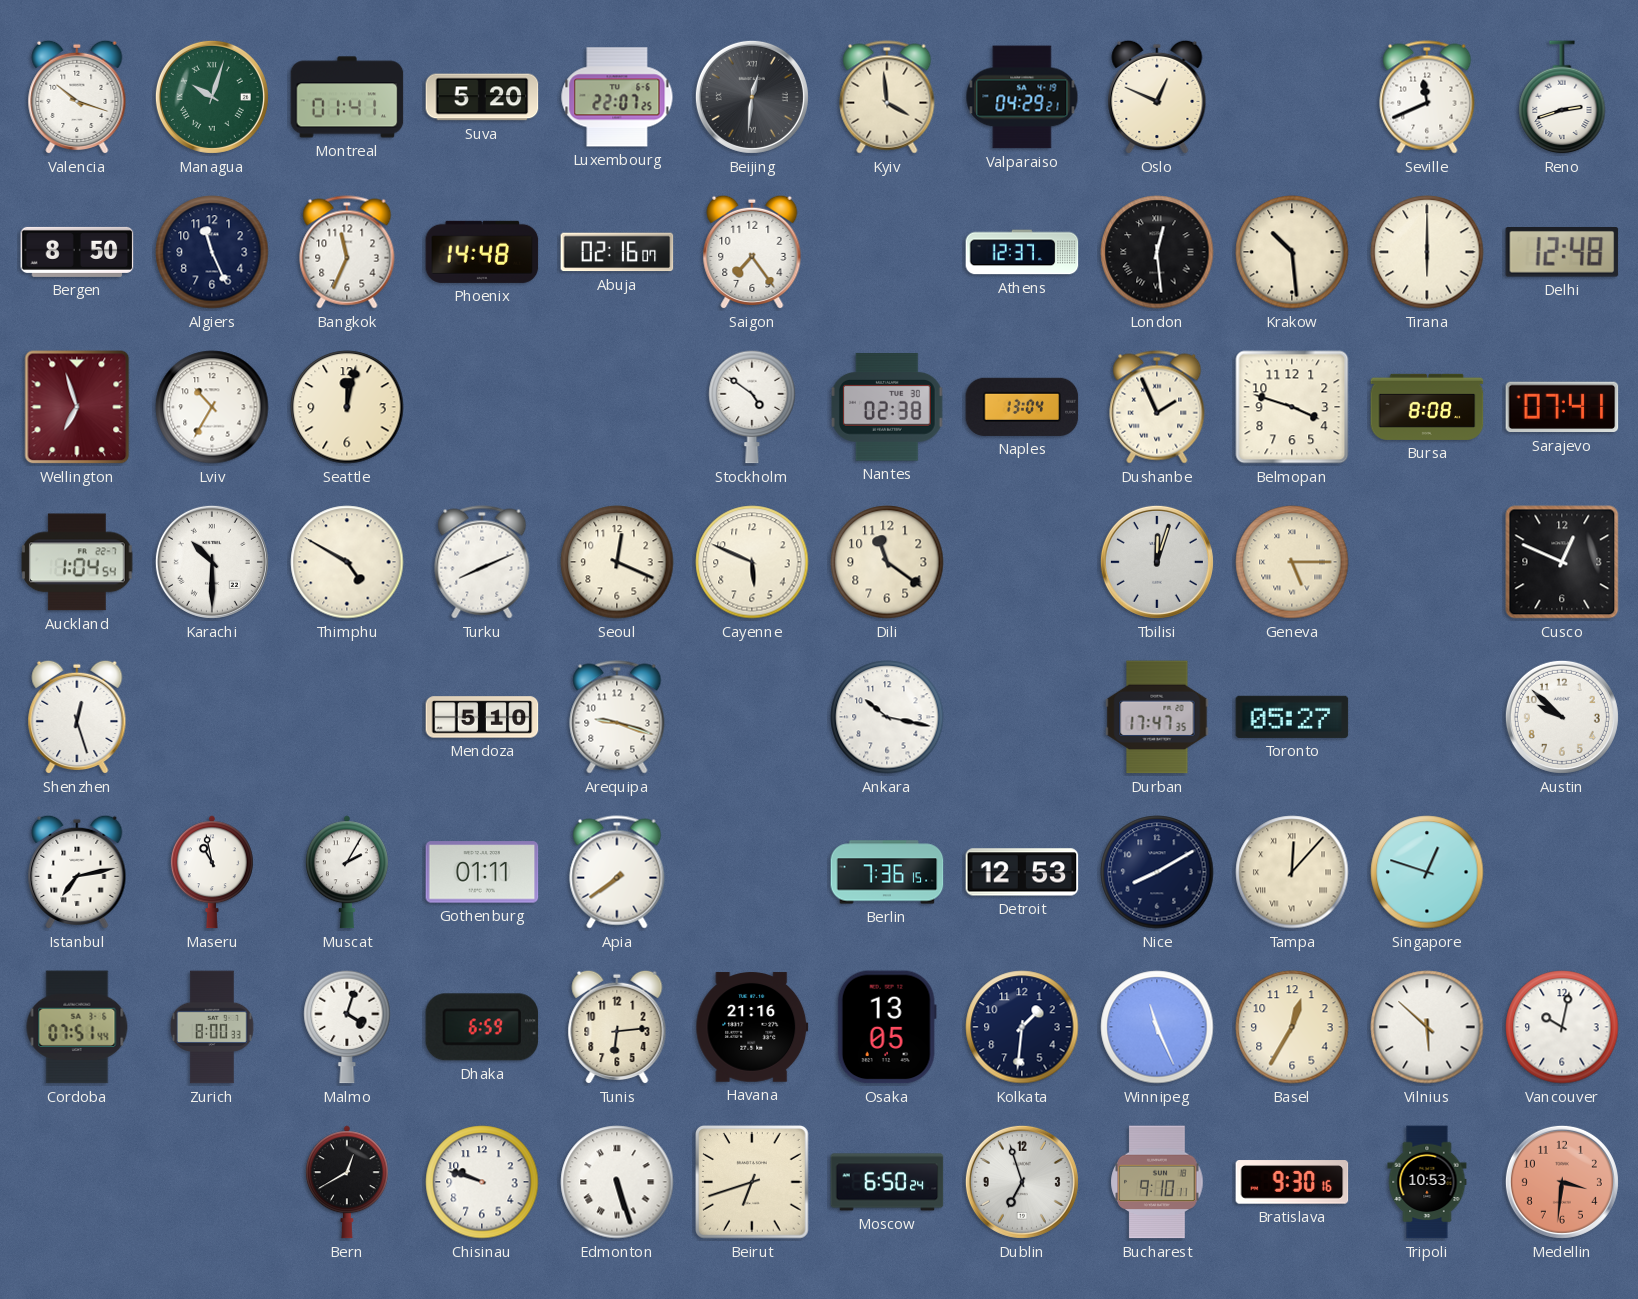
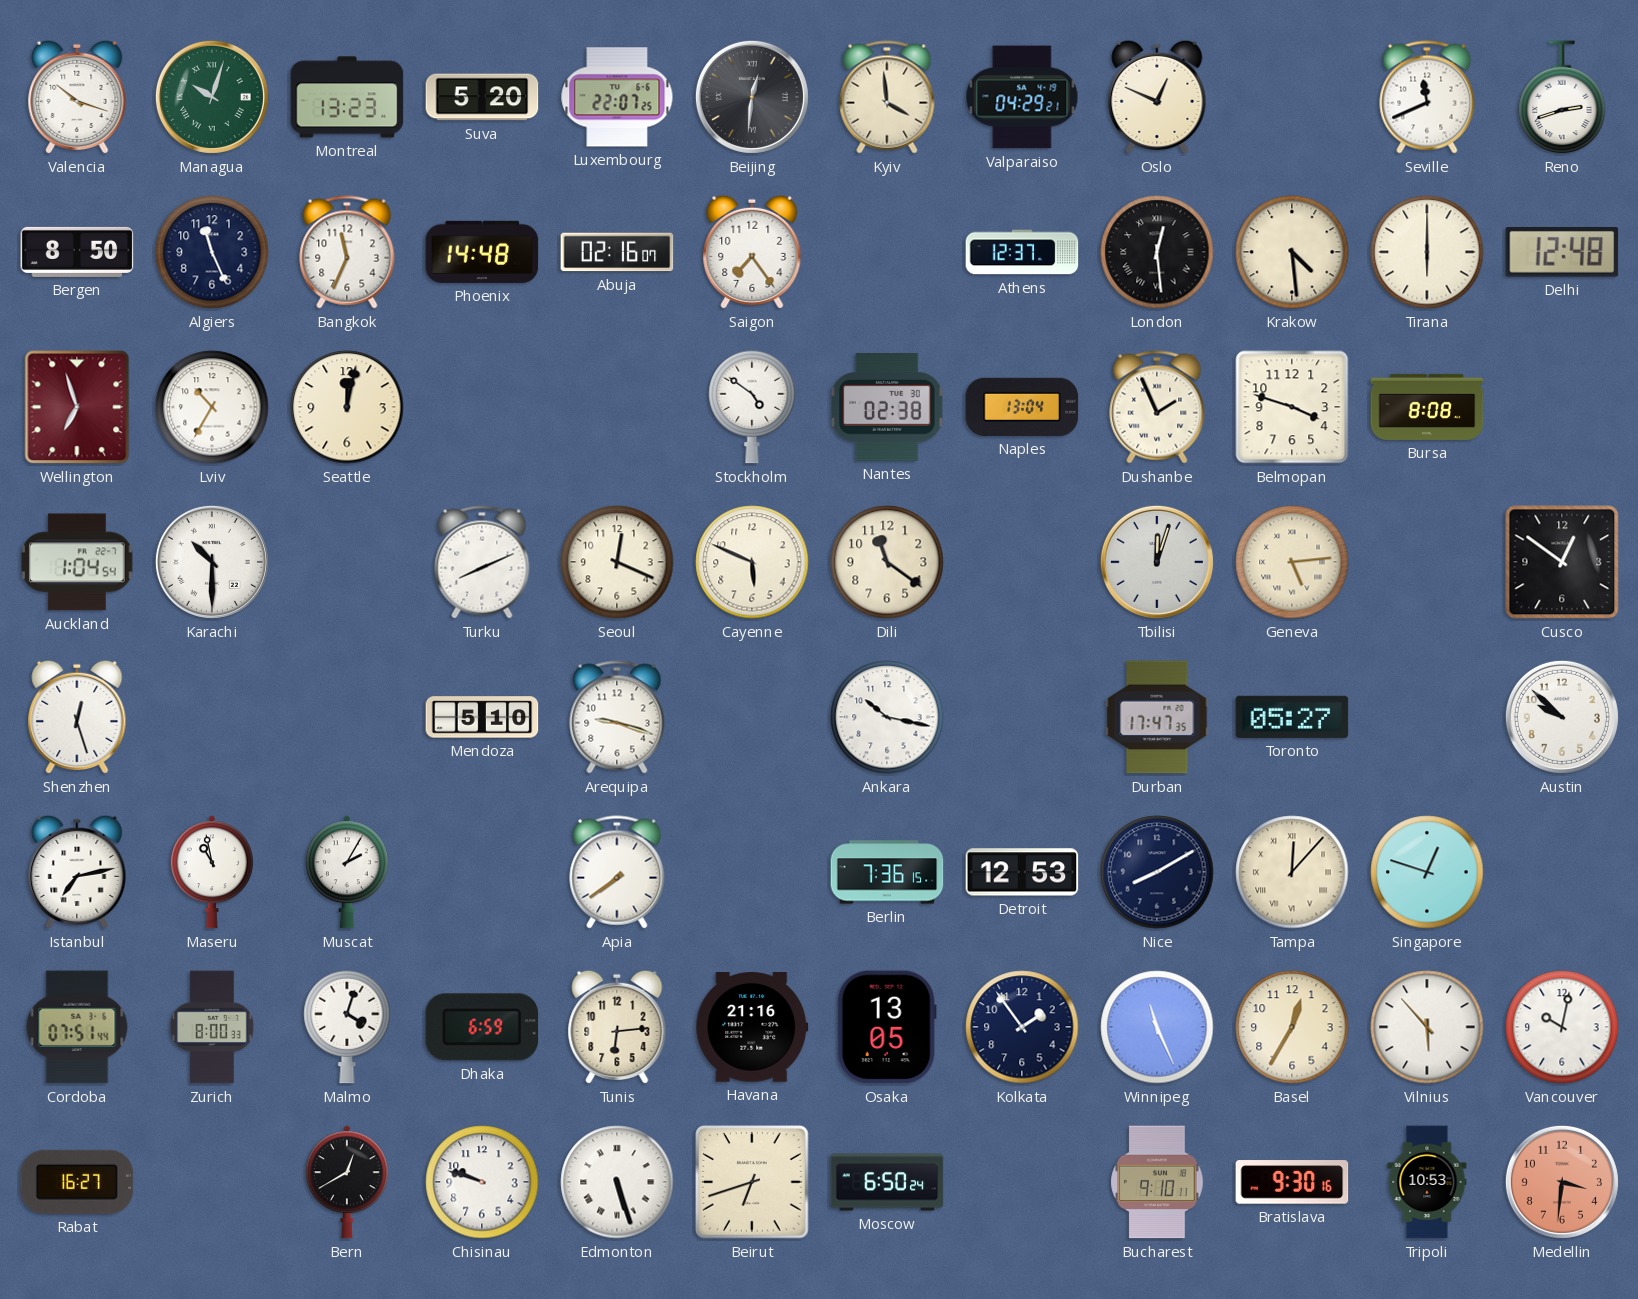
Montreal: 01:41 -> 13:23
Krakow: 10:29 -> 4:29
Sarajevo: 07:41 -> none
Thimphu: 4:50 -> none
Geneva: 5:15 -> 5:14
Cusco: 12:49 -> 12:51
Gothenburg: 01:11 -> none
Kolkata: 1:31 -> 1:54
Vilnius: 5:52 -> 5:53
Rabat: none -> 16:27
Dublin: 6:57 -> none
